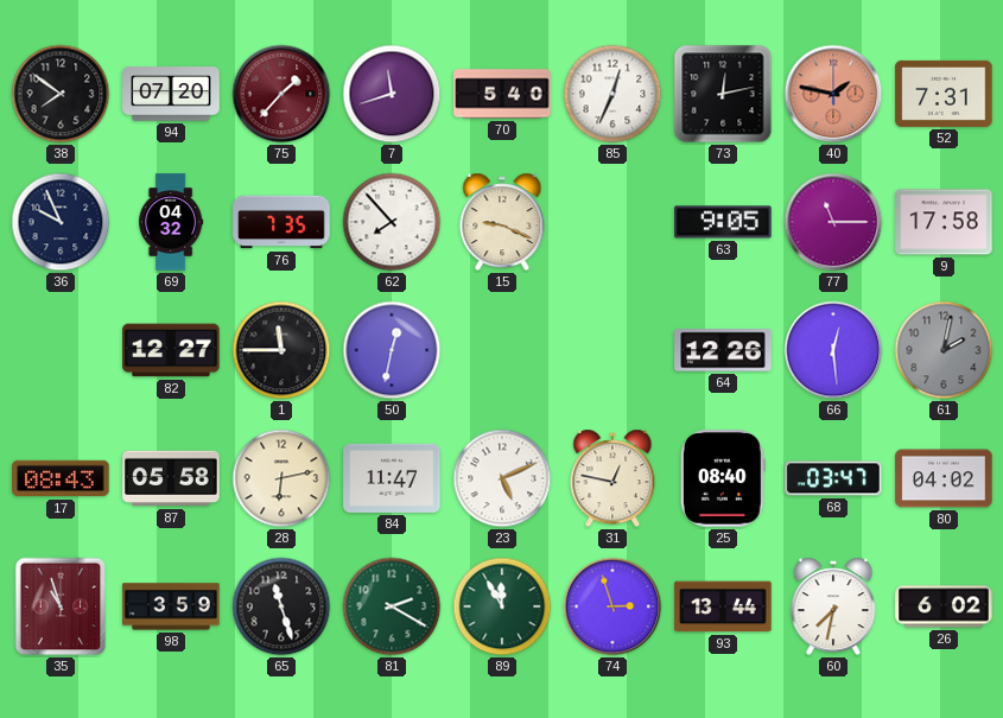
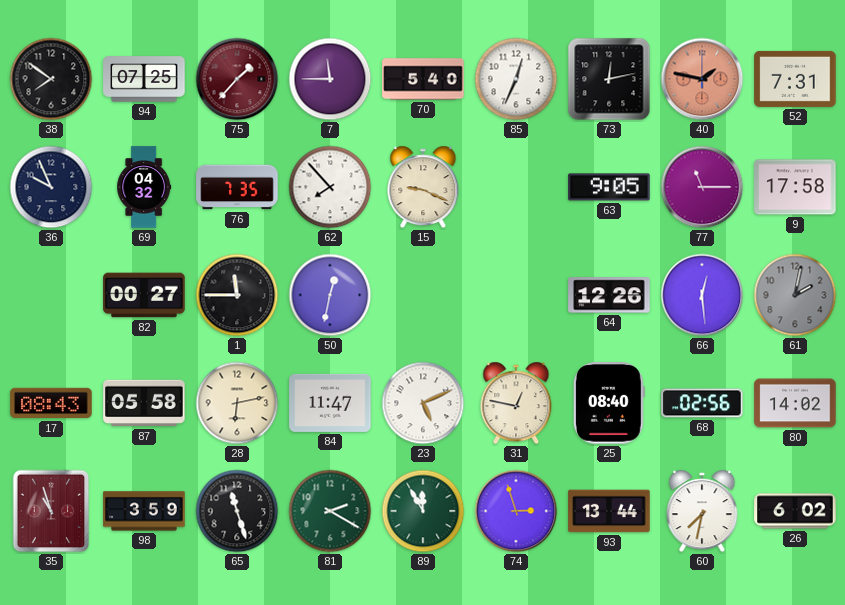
94: 07:20 -> 07:25
7: 11:42 -> 11:45
82: 12:27 -> 00:27
68: 03:47 -> 02:56
80: 04:02 -> 14:02
